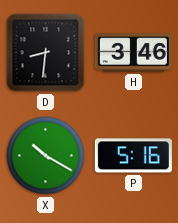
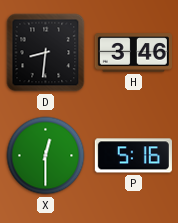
X: 10:20 -> 12:30
